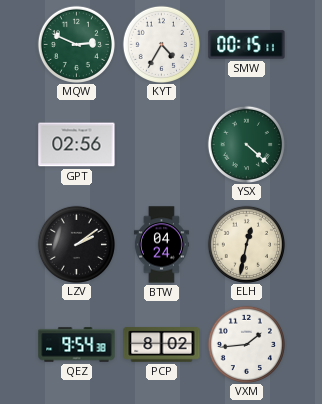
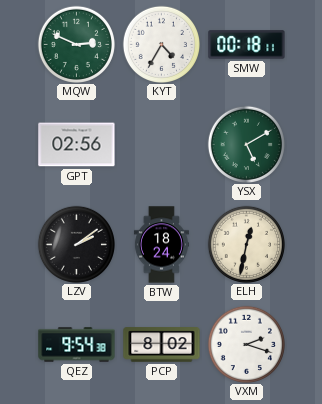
SMW: 00:15 -> 00:18
YSX: 4:22 -> 5:10
BTW: 04:24 -> 18:24
VXM: 1:44 -> 2:18
